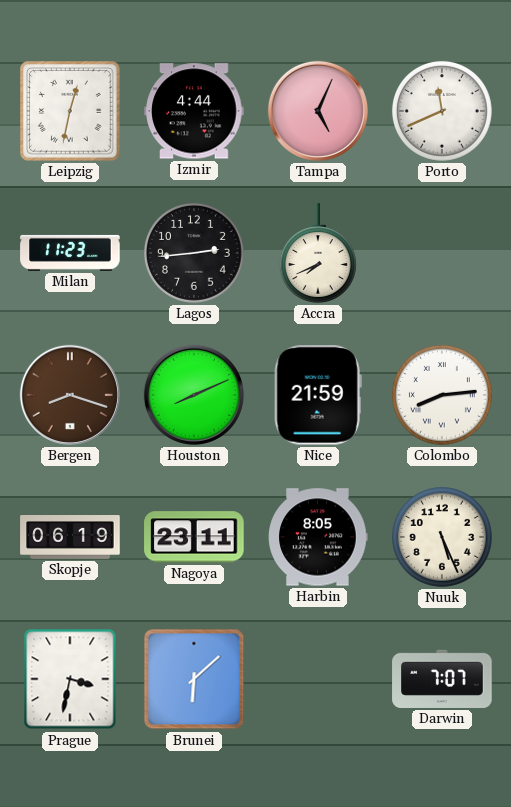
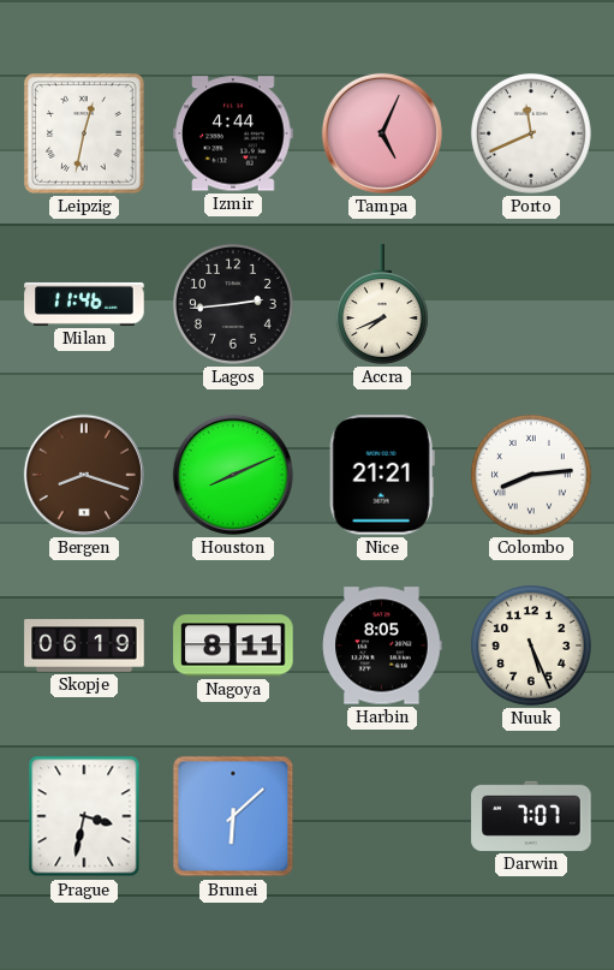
Milan: 11:23 -> 11:46
Nice: 21:59 -> 21:21
Nagoya: 23:11 -> 8:11
